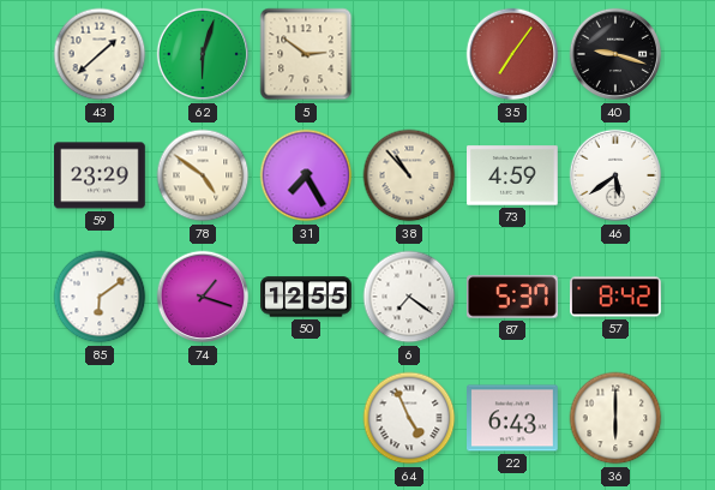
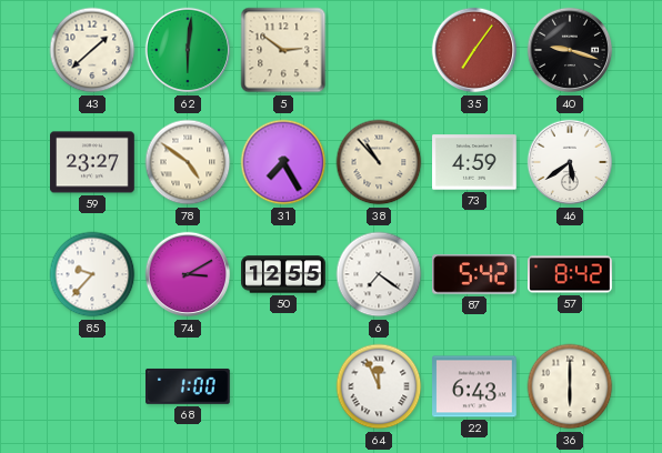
62: 6:03 -> 6:01
59: 23:29 -> 23:27
85: 6:09 -> 9:37
74: 1:18 -> 3:10
87: 5:37 -> 5:42
68: none -> 1:00
64: 4:56 -> 11:56
